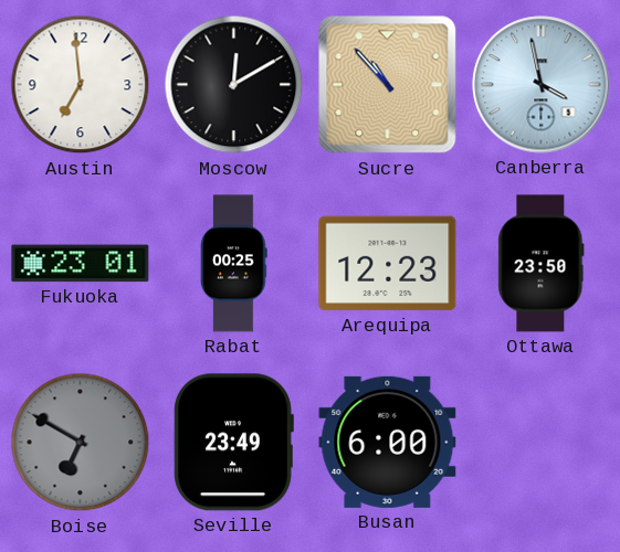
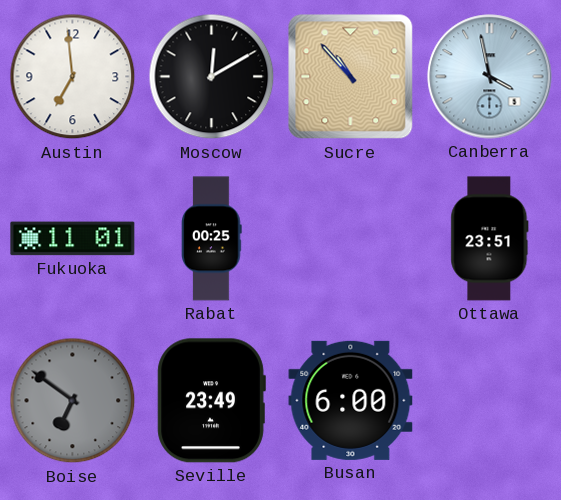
Fukuoka: 23:01 -> 11:01
Arequipa: 12:23 -> none
Ottawa: 23:50 -> 23:51
Boise: 6:50 -> 6:51
